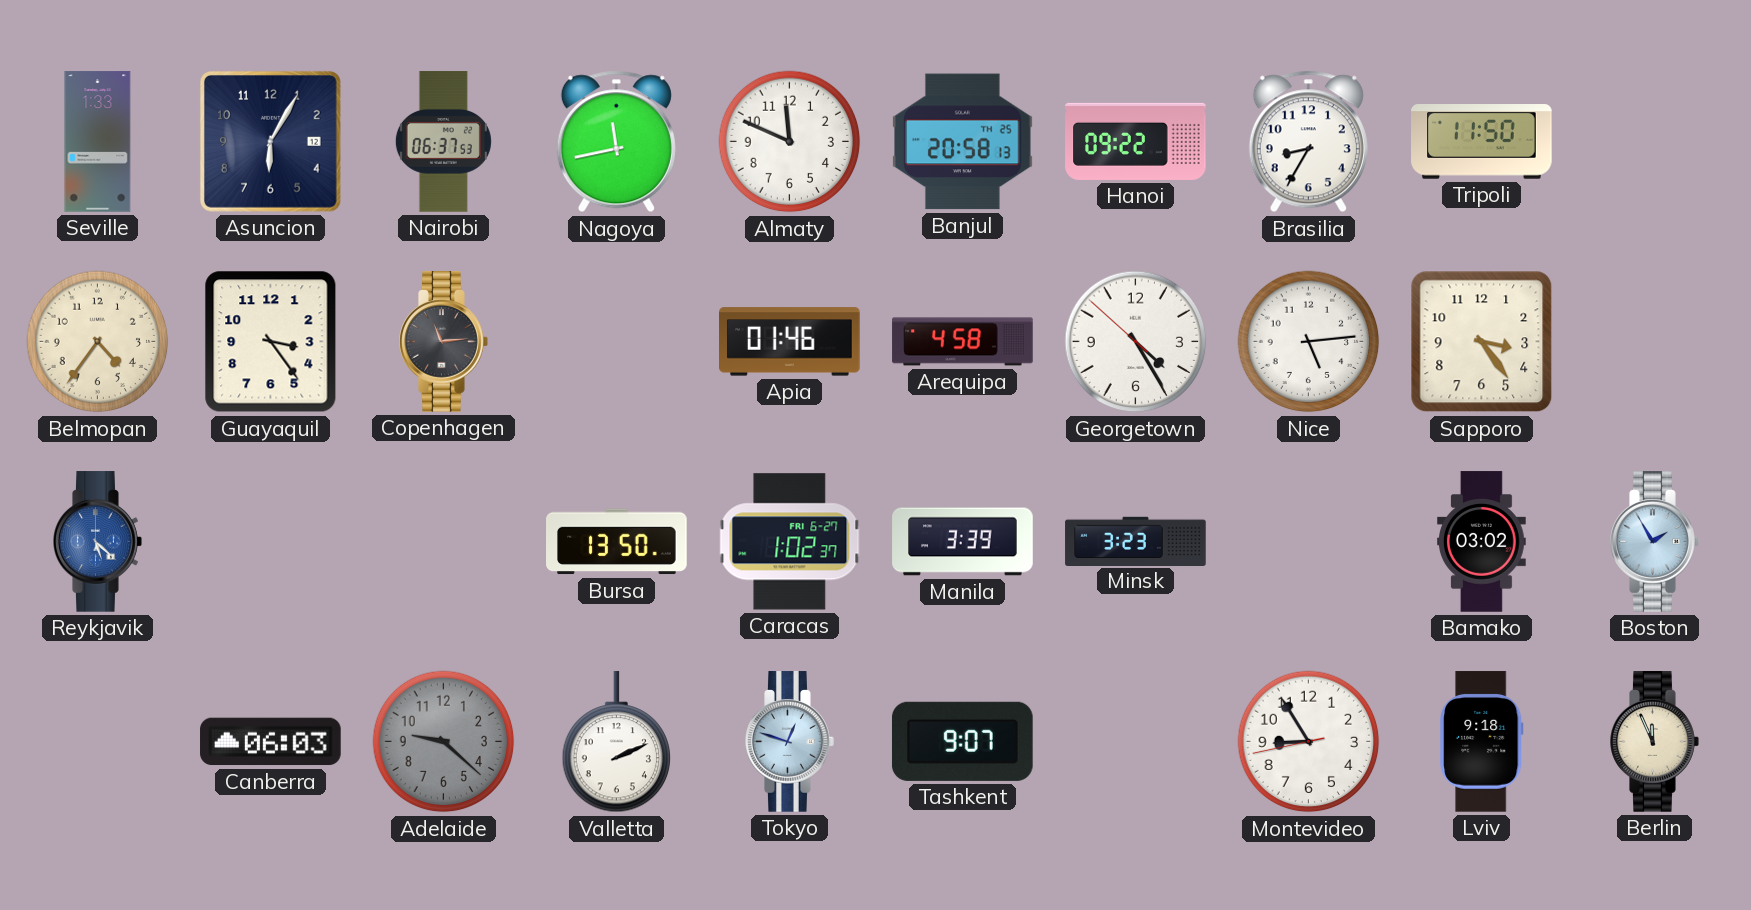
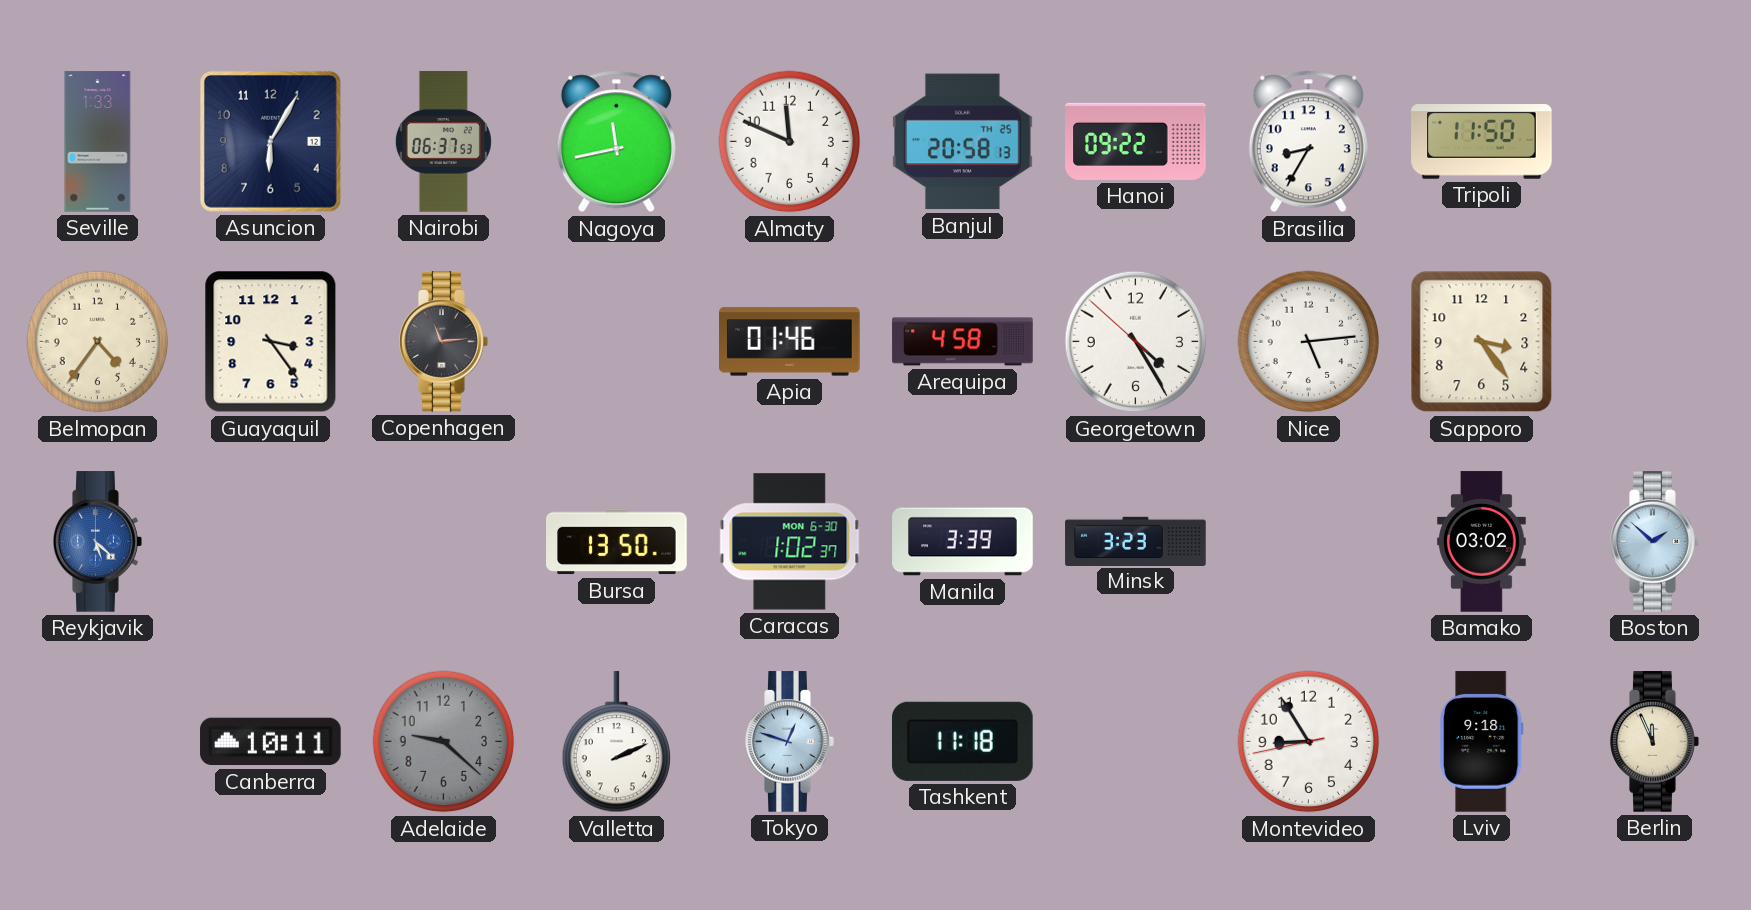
Caracas date: FRI 6-27 -> MON 6-30
Boston: 1:55 -> 1:52
Canberra: 06:03 -> 10:11
Tashkent: 9:07 -> 11:18
